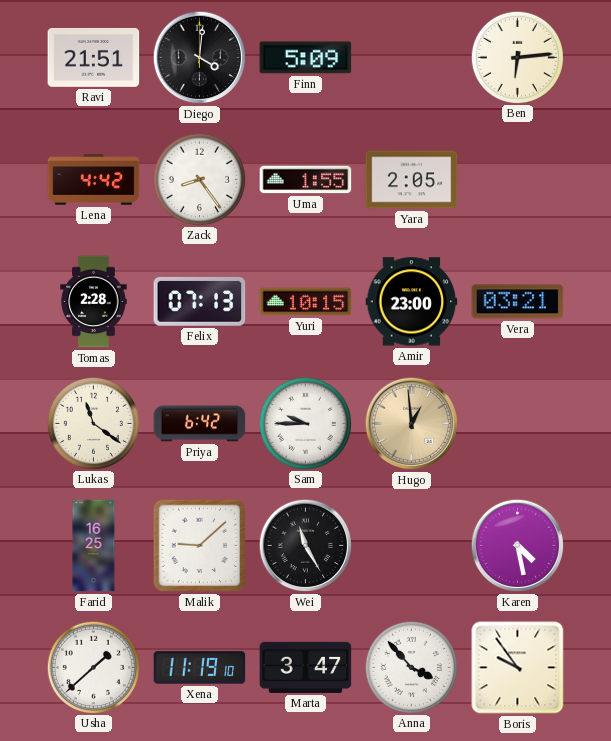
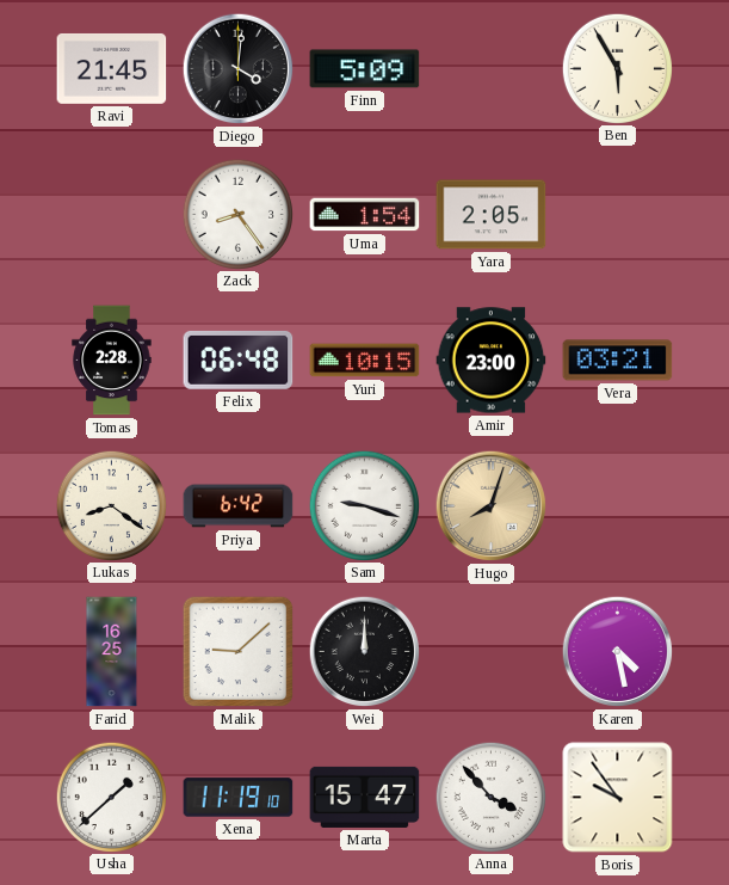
Ravi: 21:51 -> 21:45
Ben: 6:14 -> 5:55
Lena: 4:42 -> none
Uma: 1:55 -> 1:54
Felix: 07:13 -> 06:48
Lukas: 11:21 -> 8:21
Sam: 9:45 -> 9:18
Hugo: 12:59 -> 8:03
Wei: 11:25 -> 12:00
Marta: 3:47 -> 15:47
